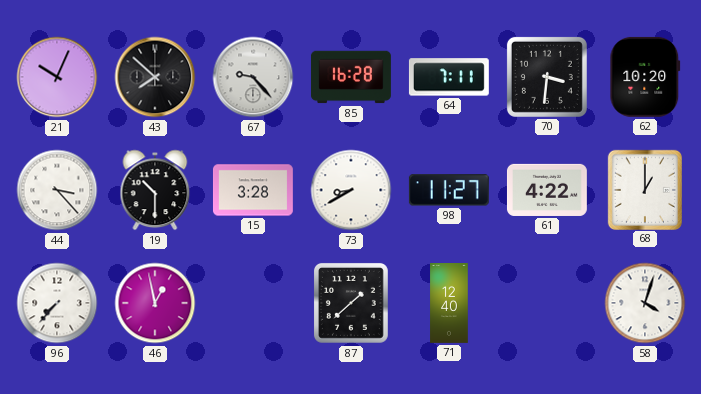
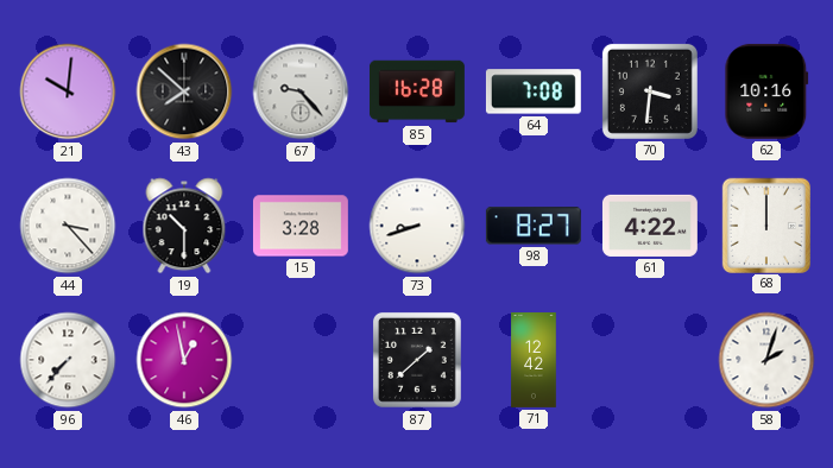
21: 10:04 -> 10:01
64: 7:11 -> 7:08
62: 10:20 -> 10:16
73: 8:40 -> 8:42
98: 11:27 -> 8:27
68: 1:00 -> 12:00
71: 12:40 -> 12:42
58: 4:03 -> 2:03
